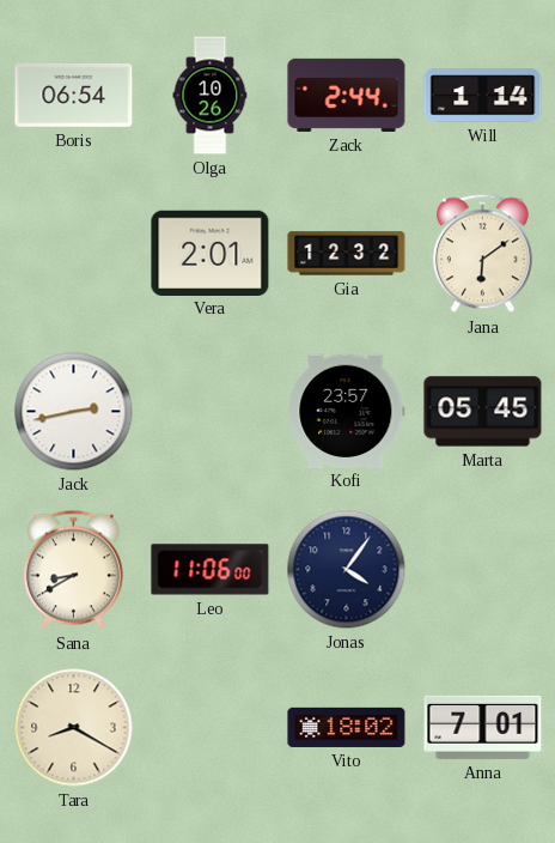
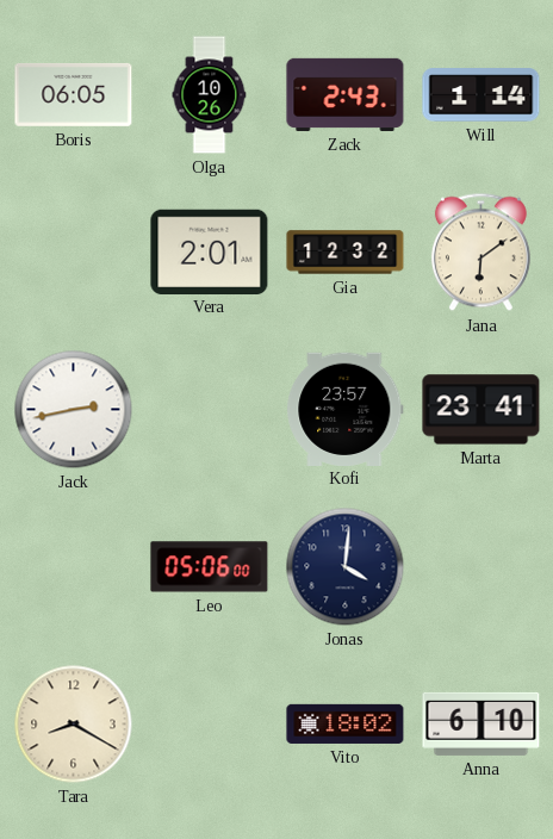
Boris: 06:54 -> 06:05
Zack: 2:44 -> 2:43
Marta: 05:45 -> 23:41
Sana: 8:40 -> none
Leo: 11:06 -> 05:06
Jonas: 4:06 -> 4:01
Anna: 7:01 -> 6:10
